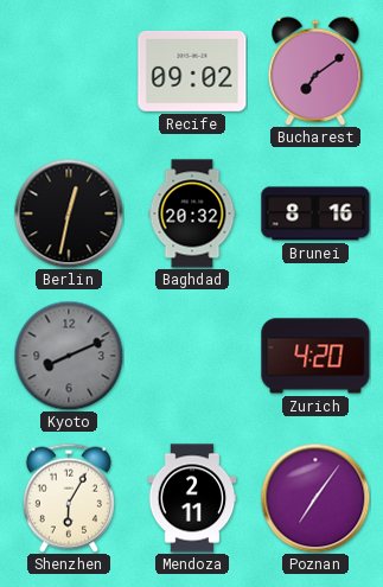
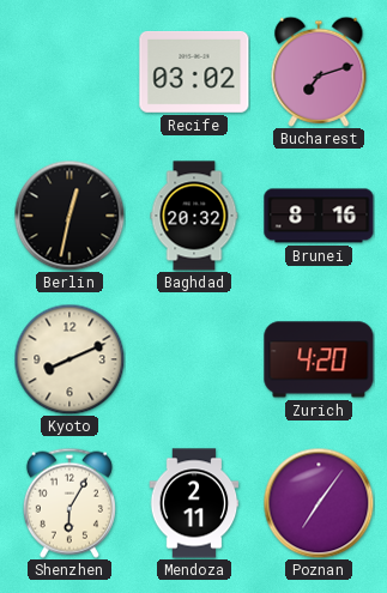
Recife: 09:02 -> 03:02
Bucharest: 7:09 -> 7:12
Kyoto dial: grey -> cream
